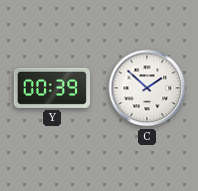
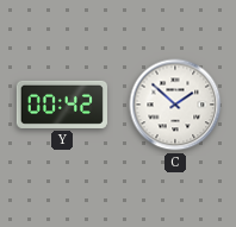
Y: 00:39 -> 00:42
